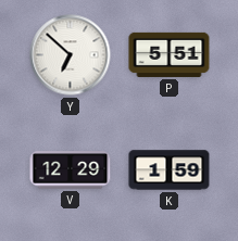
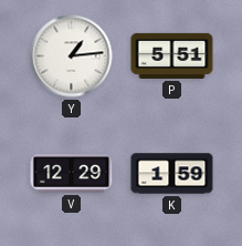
Y: 6:52 -> 1:14
